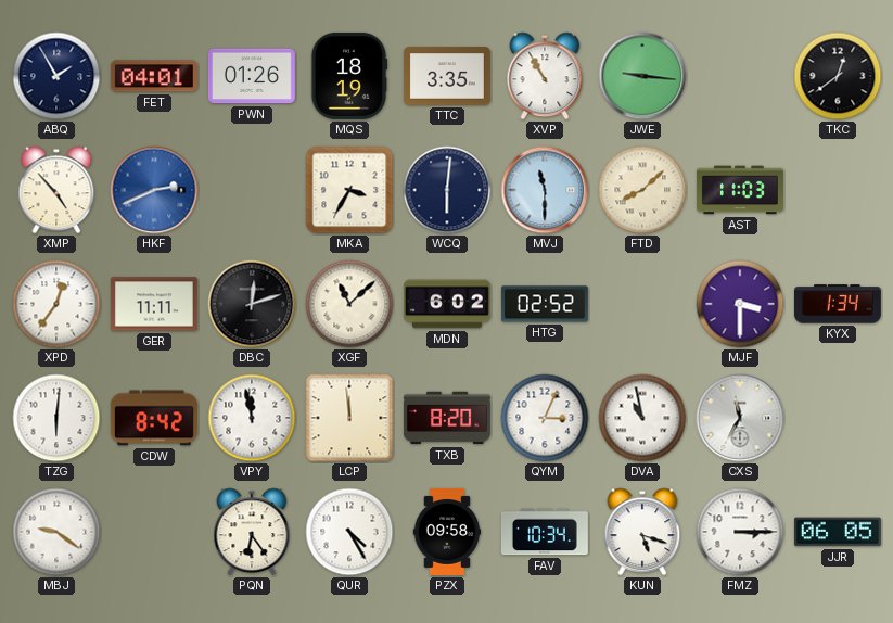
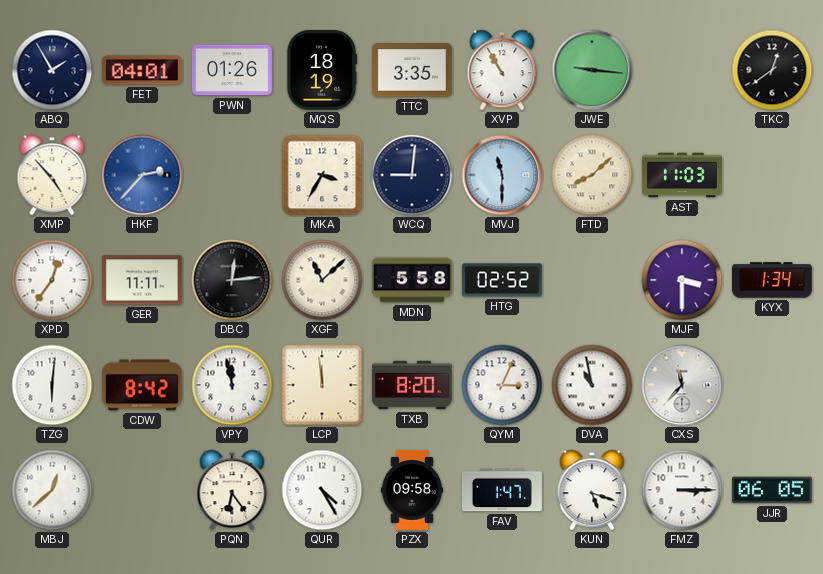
HKF: 2:41 -> 2:37
WCQ: 6:01 -> 9:01
DBC: 12:12 -> 12:14
MDN: 6:02 -> 5:58
CXS: 11:35 -> 11:37
MBJ: 9:21 -> 12:38
FAV: 10:34 -> 1:47
